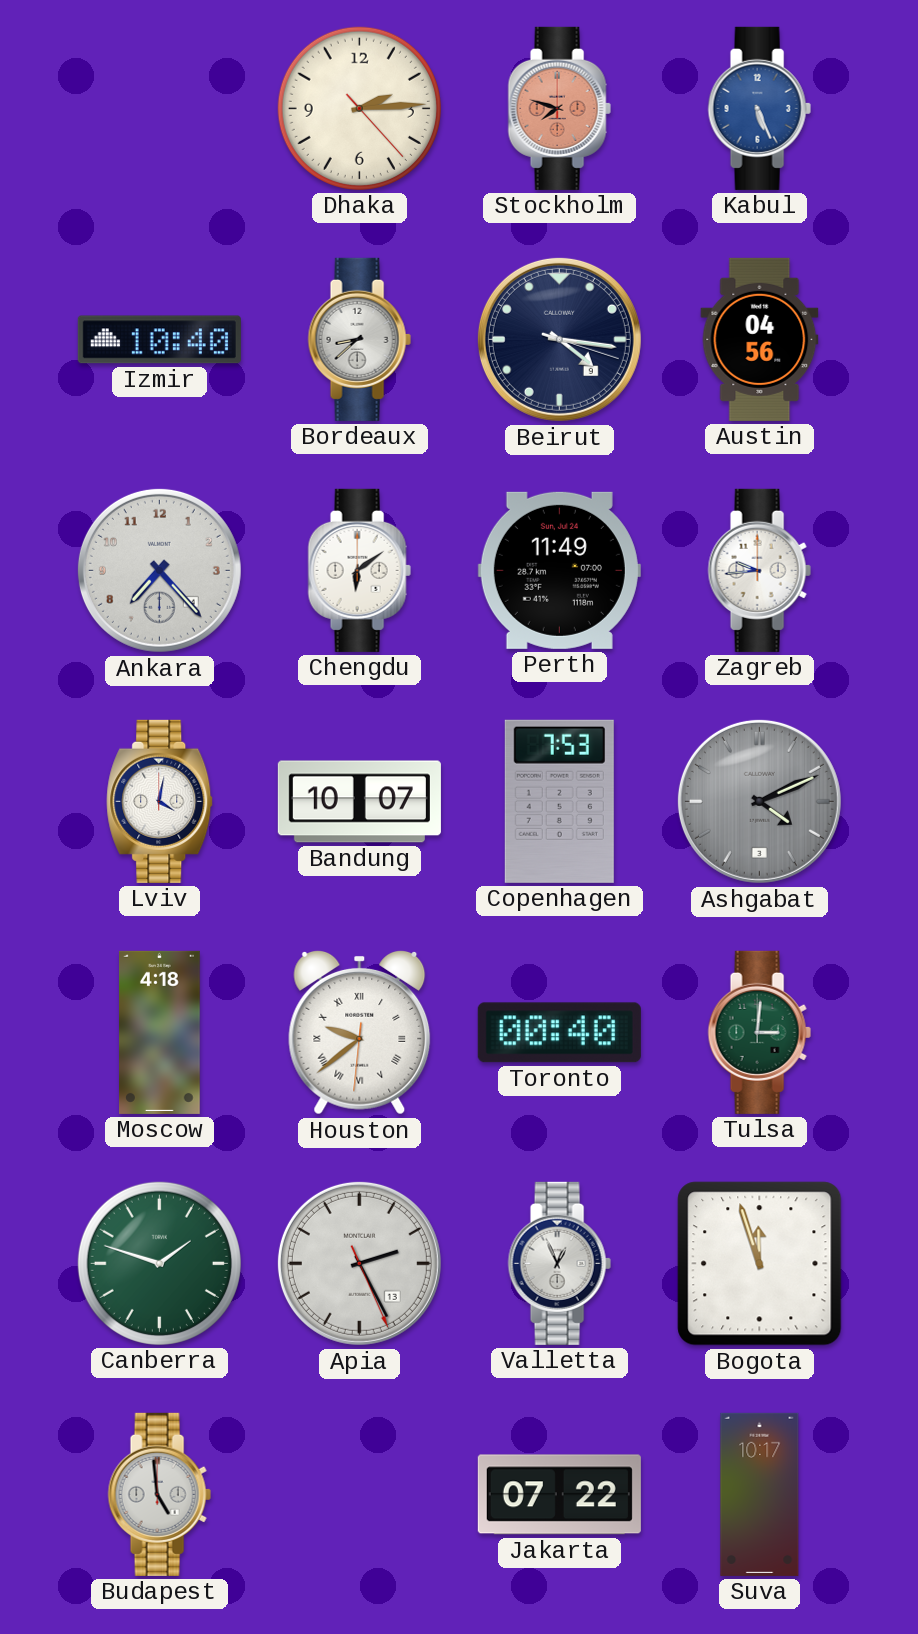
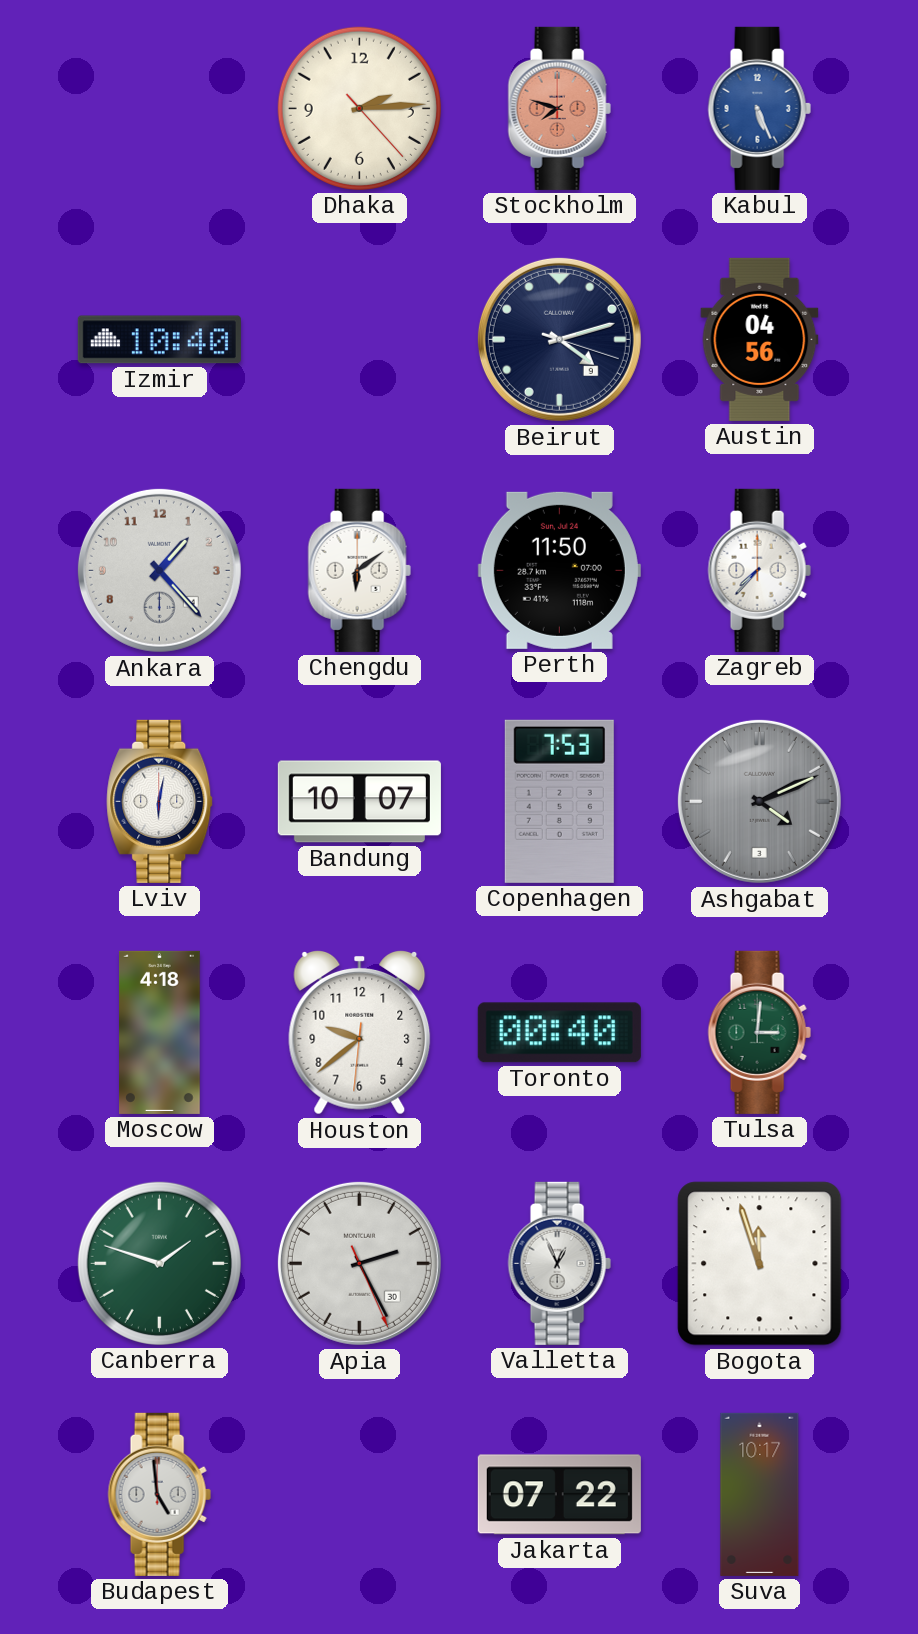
Bordeaux: 8:38 -> none
Beirut: 4:16 -> 4:12
Ankara: 7:23 -> 1:23
Perth: 11:49 -> 11:50
Zagreb: 9:44 -> 7:37
Lviv: 4:02 -> 6:02
Houston numerals: Roman -> Arabic
Apia date: 13 -> 30
